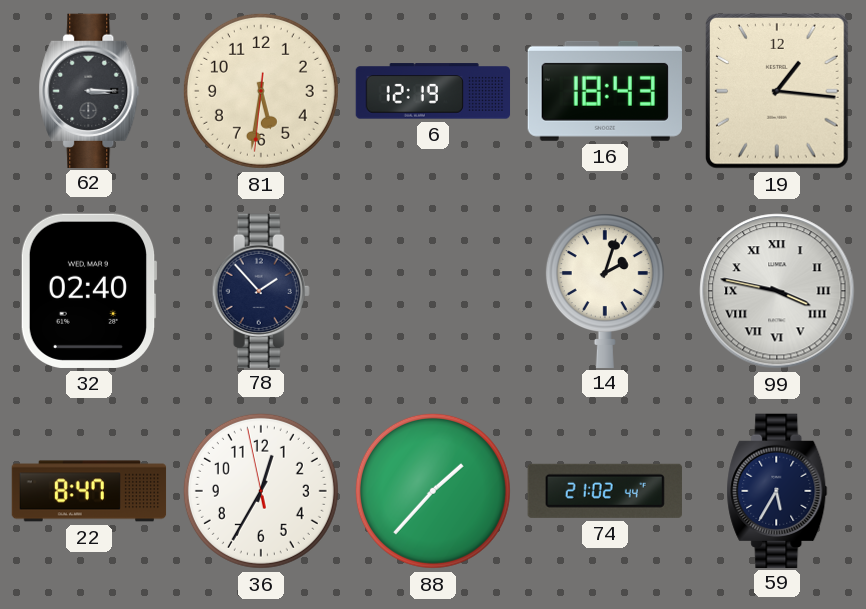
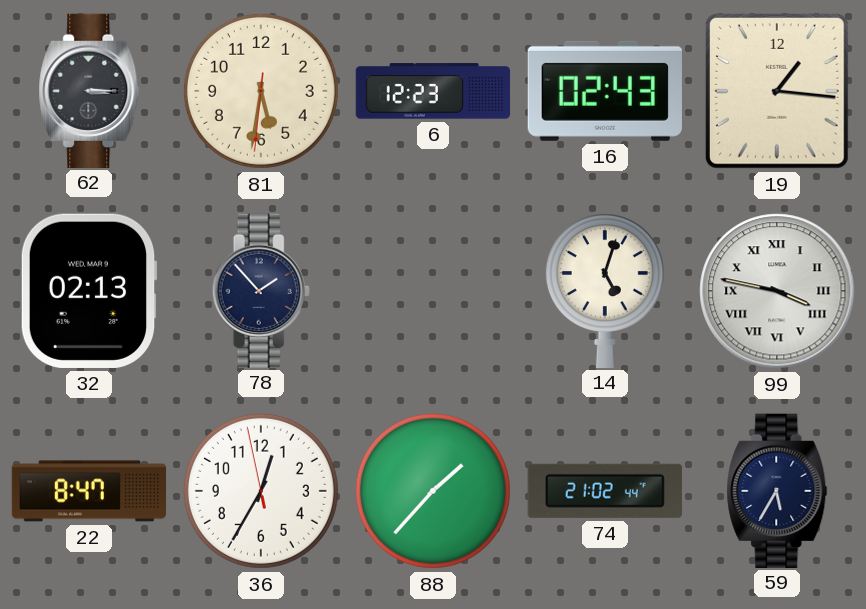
6: 12:19 -> 12:23
16: 18:43 -> 02:43
32: 02:40 -> 02:13
14: 2:03 -> 5:03
